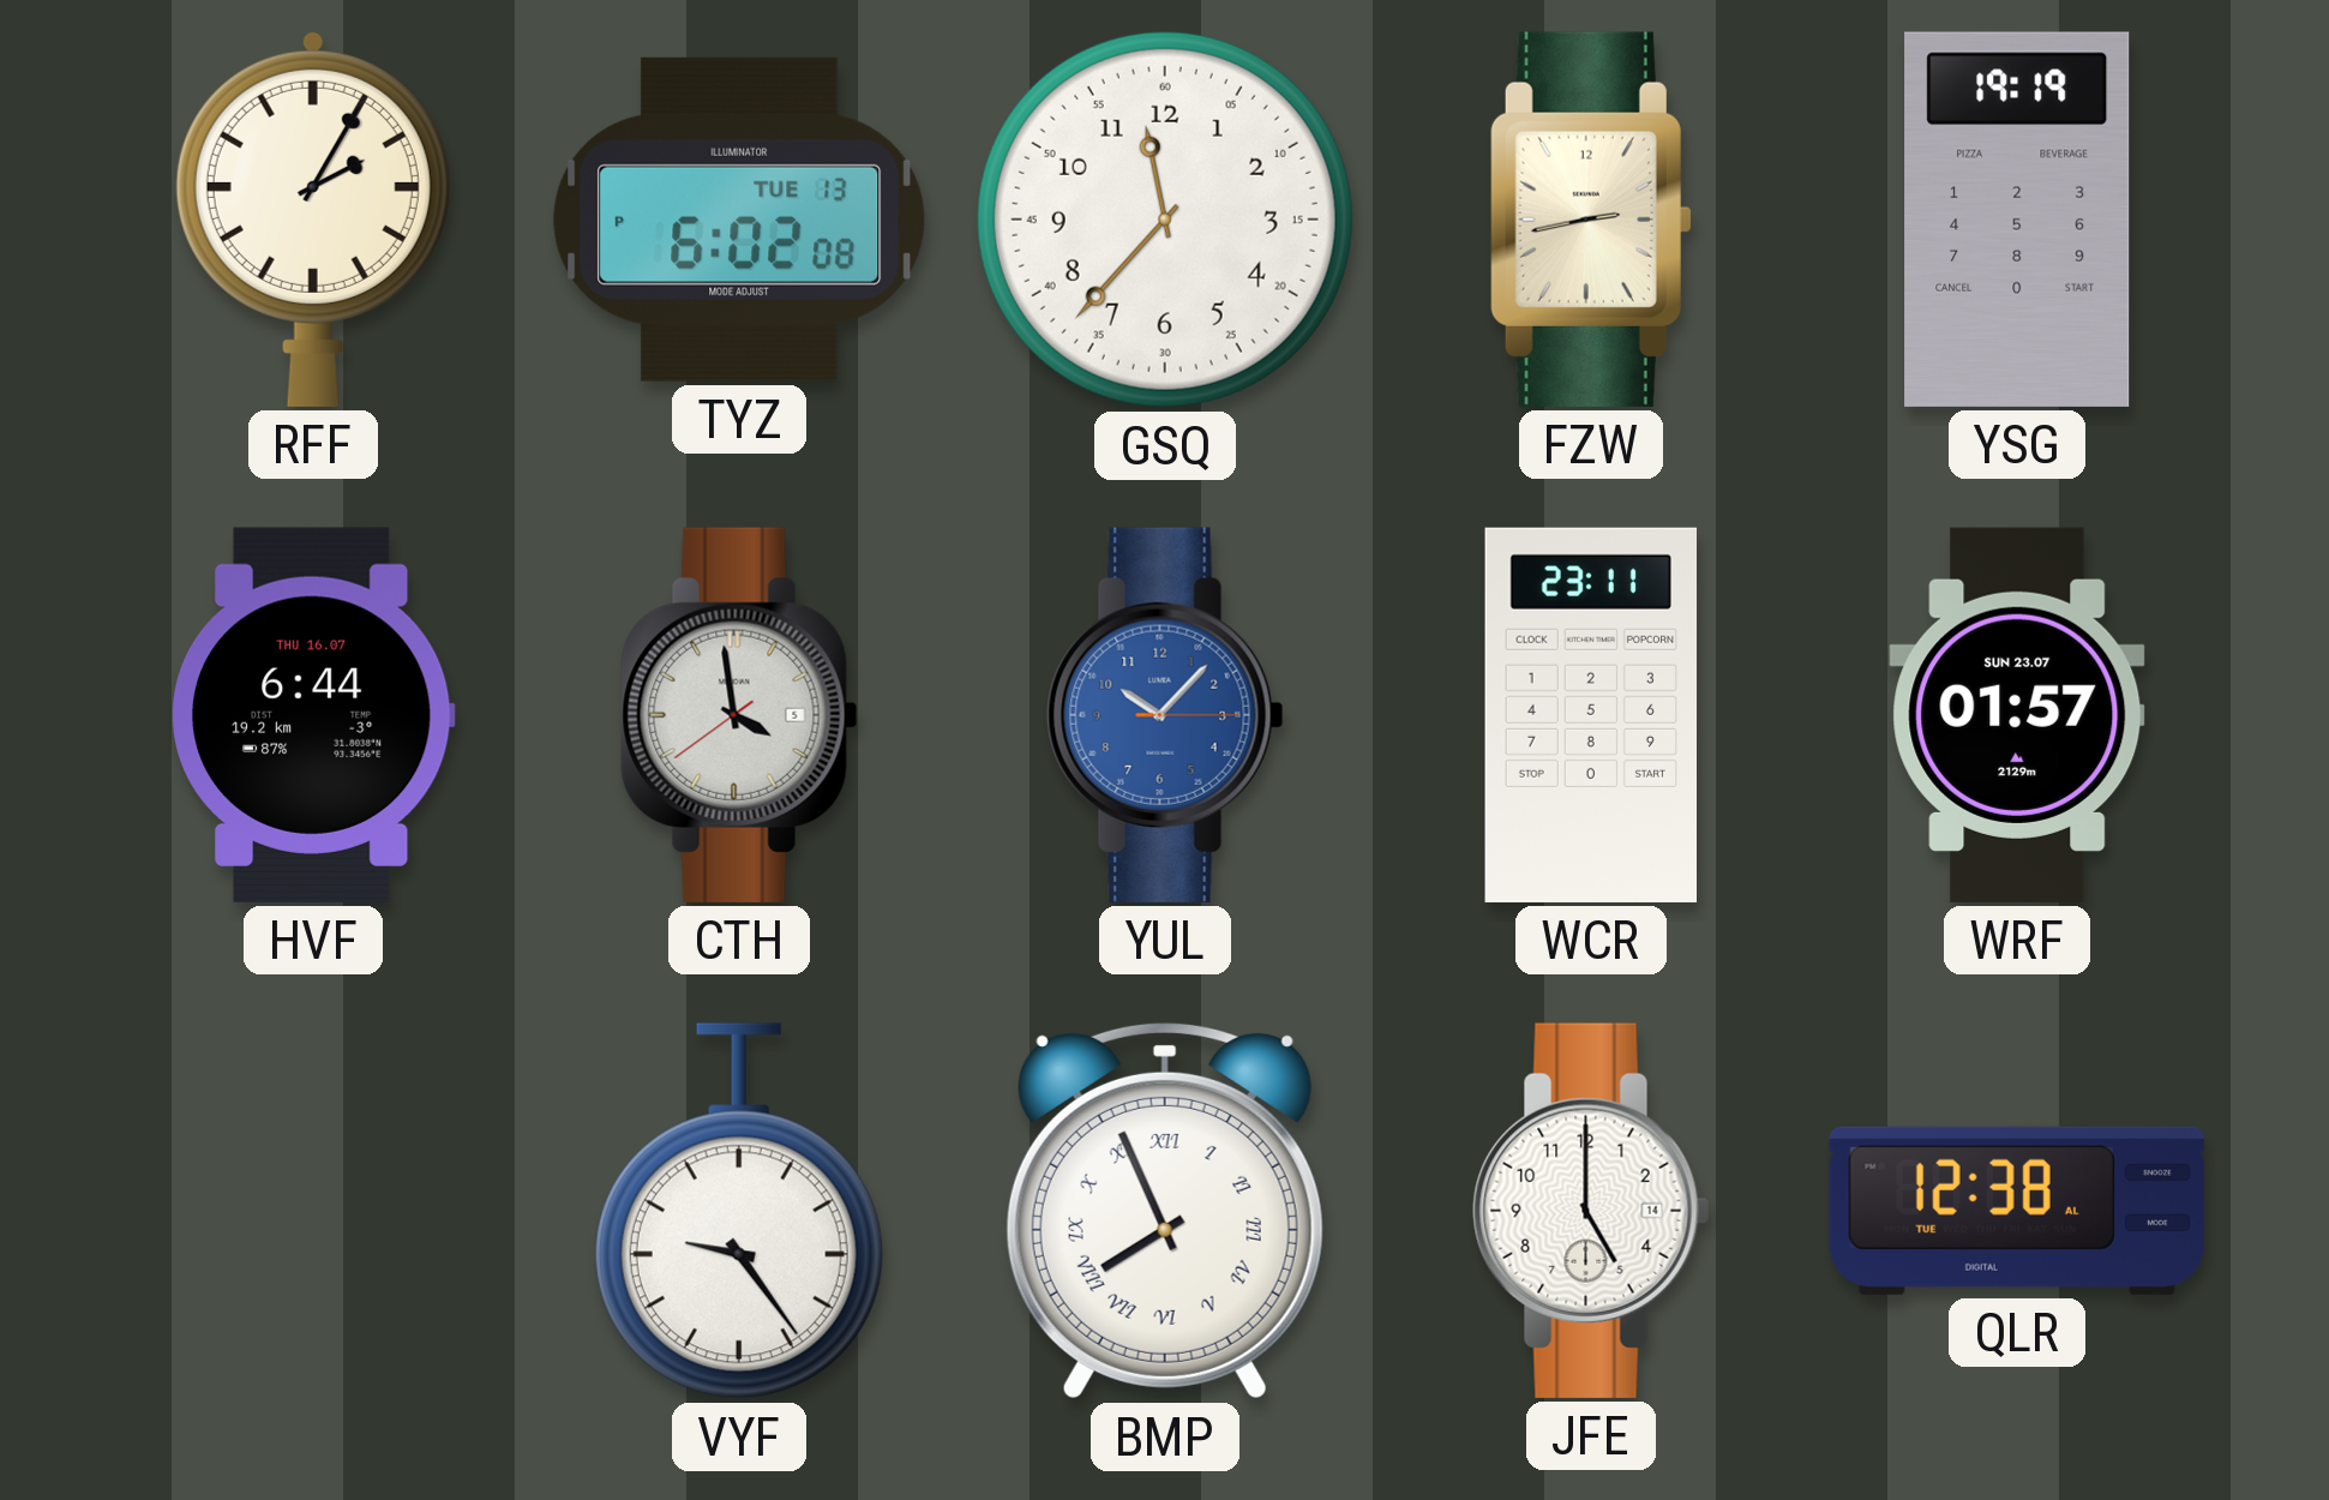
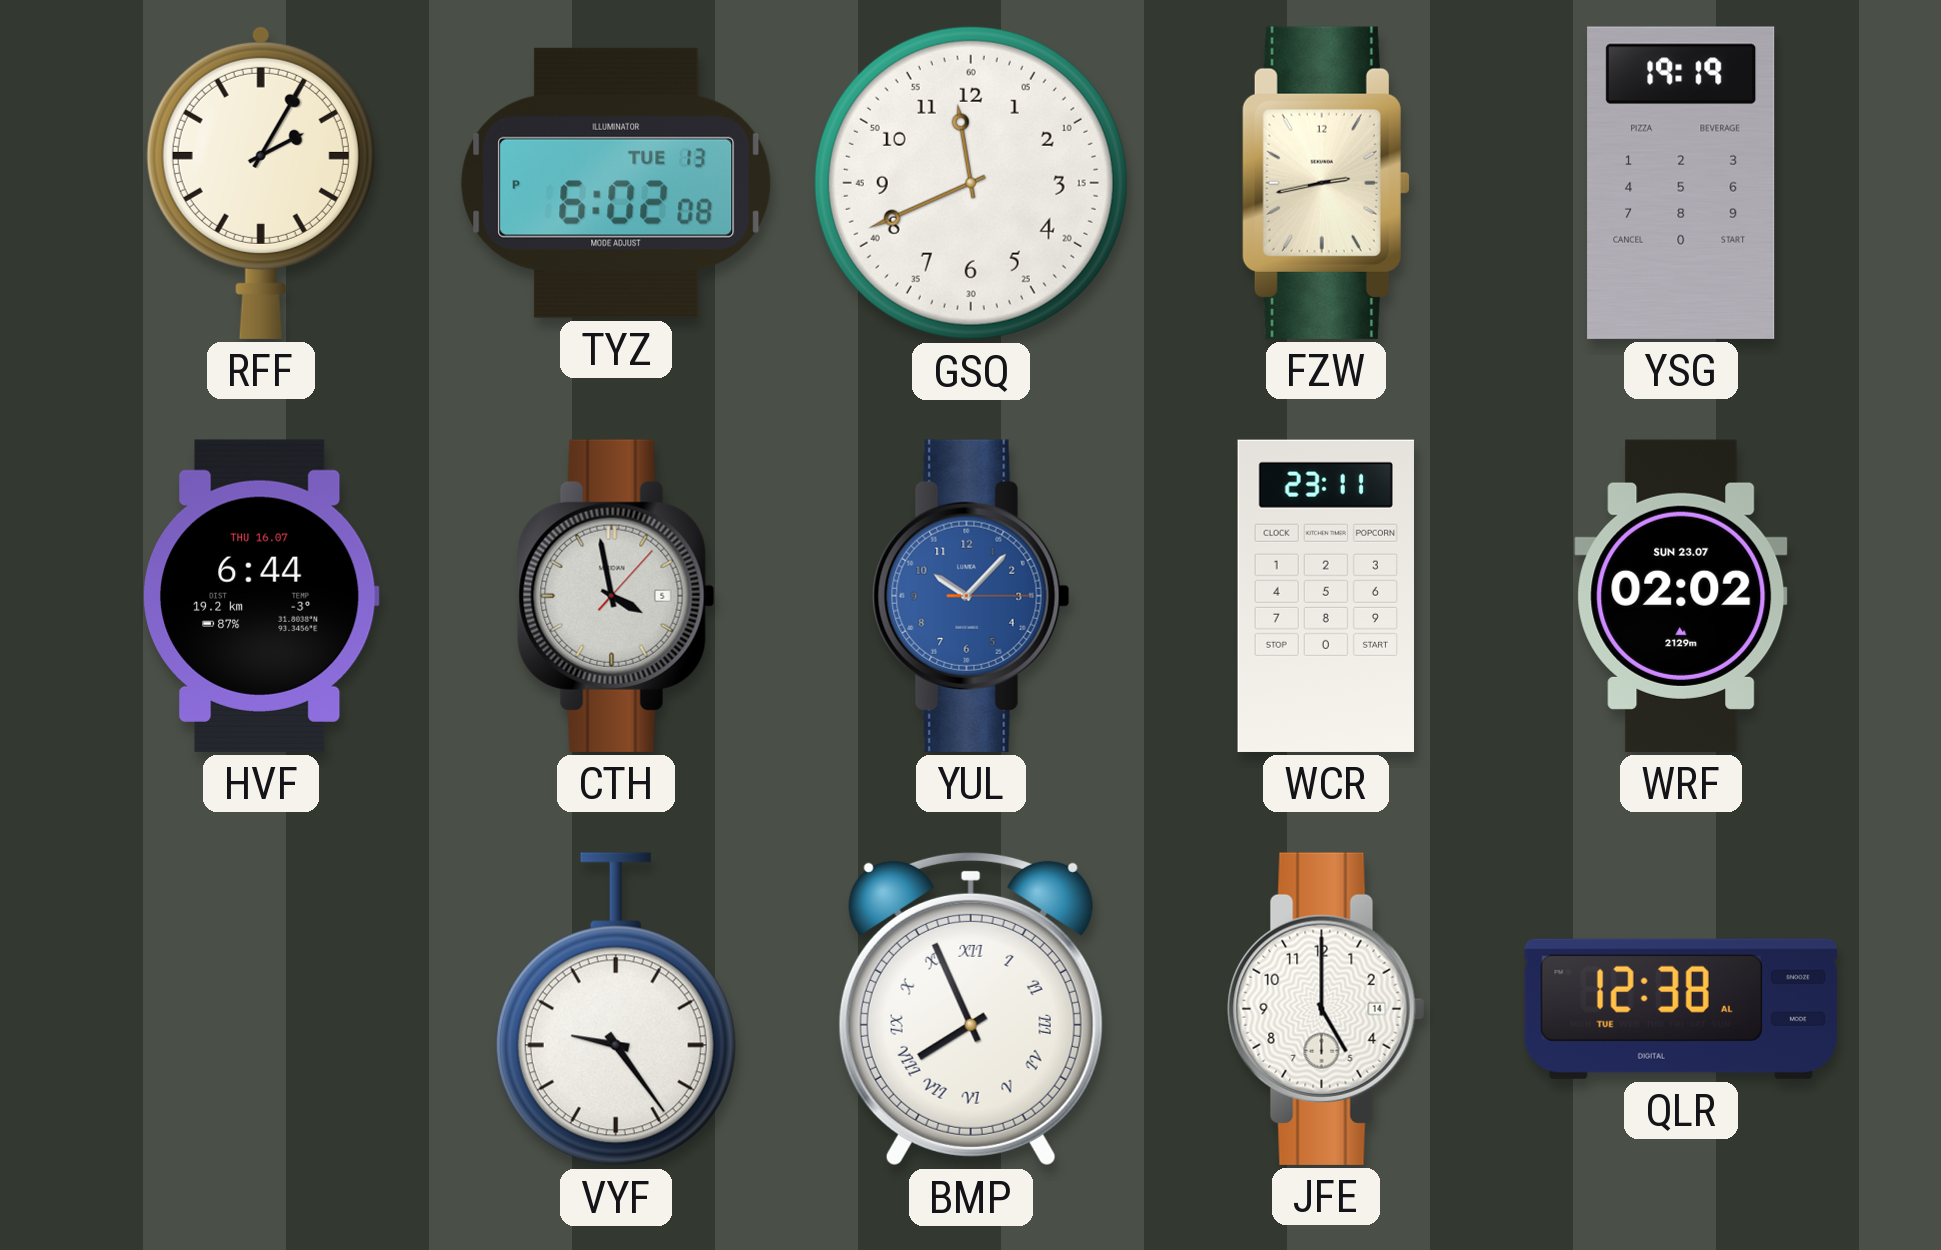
GSQ: 11:37 -> 11:41
CTH: 3:58:39 -> 3:58:07
WRF: 01:57 -> 02:02
